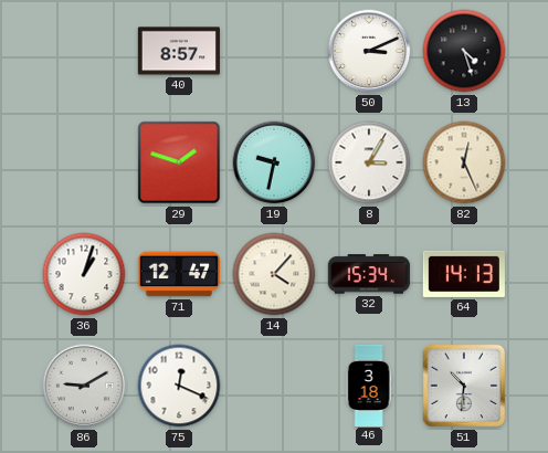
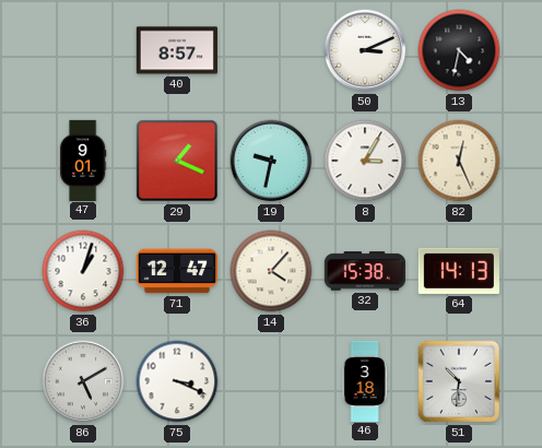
13: 4:27 -> 4:32
47: none -> 9:01
29: 1:48 -> 1:19
32: 15:34 -> 15:38
86: 9:10 -> 5:10
75: 12:19 -> 3:19
